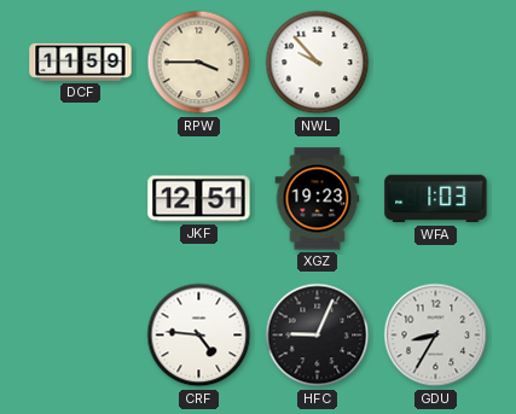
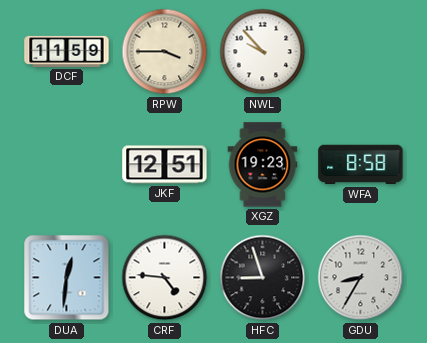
WFA: 1:03 -> 8:58
DUA: none -> 12:31
HFC: 9:04 -> 8:57
